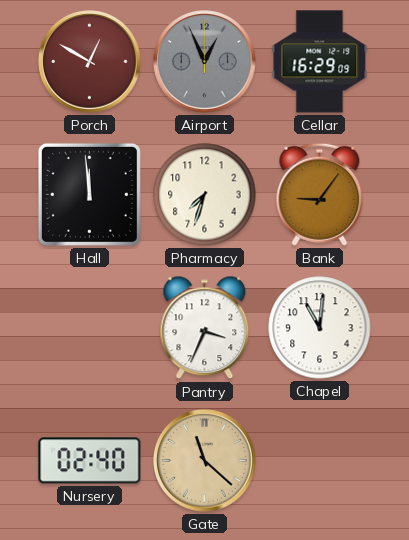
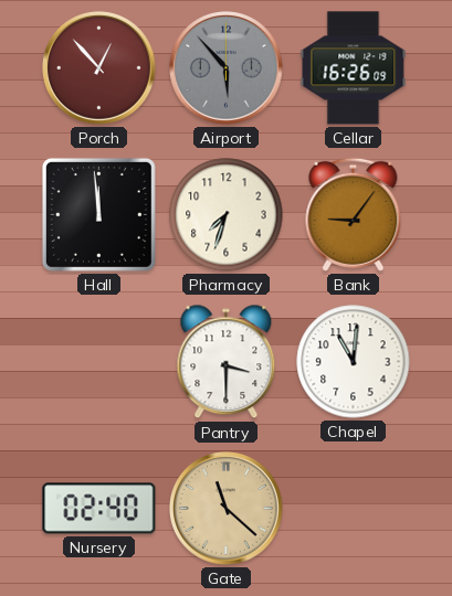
Porch: 12:50 -> 12:53
Airport: 12:56 -> 5:53
Cellar: 16:29 -> 16:26
Pantry: 3:34 -> 3:30
